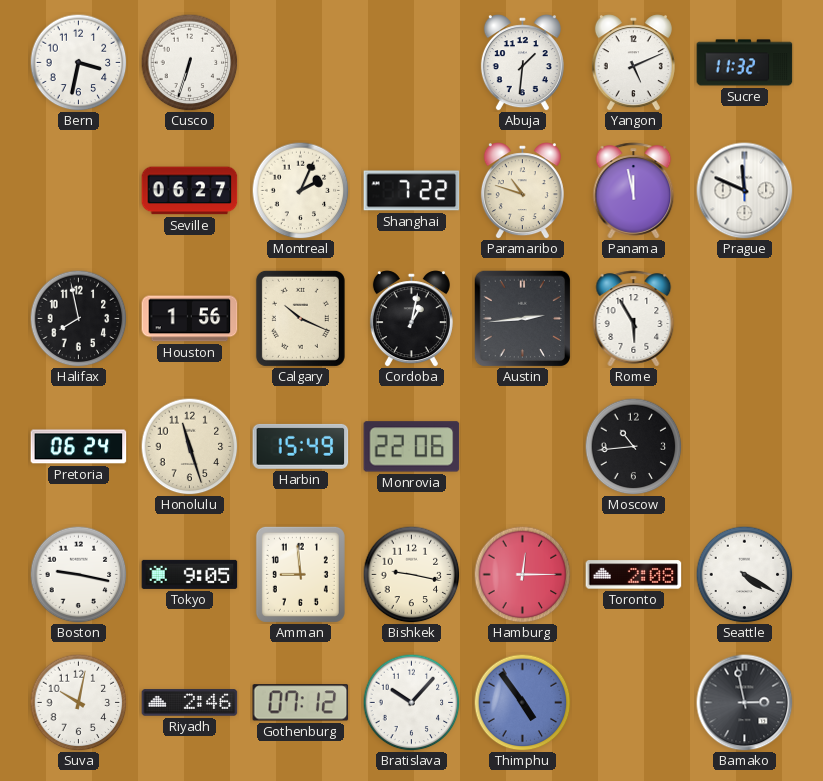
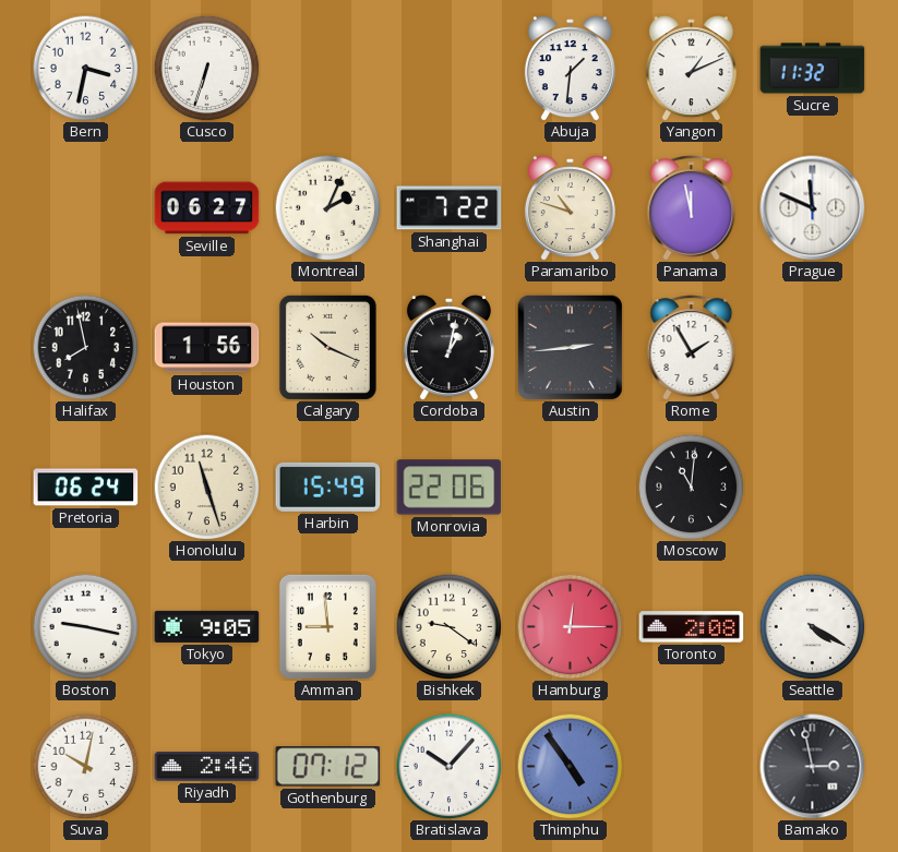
Yangon: 5:11 -> 1:11
Rome: 5:55 -> 1:55
Moscow: 10:44 -> 11:01
Bishkek: 9:17 -> 9:21
